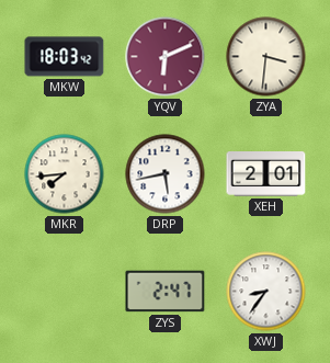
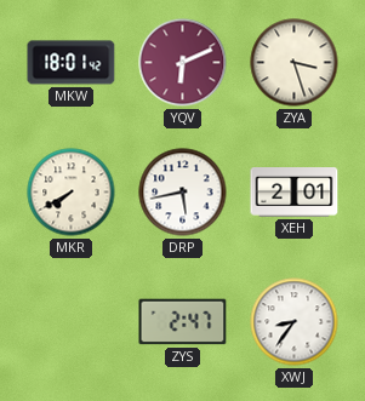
MKW: 18:03 -> 18:01
ZYA: 3:31 -> 3:27
MKR: 7:44 -> 7:40
